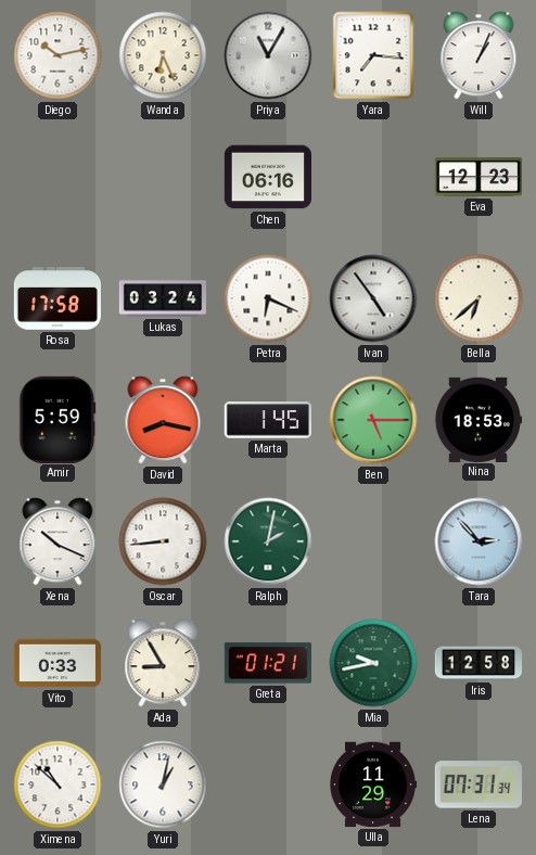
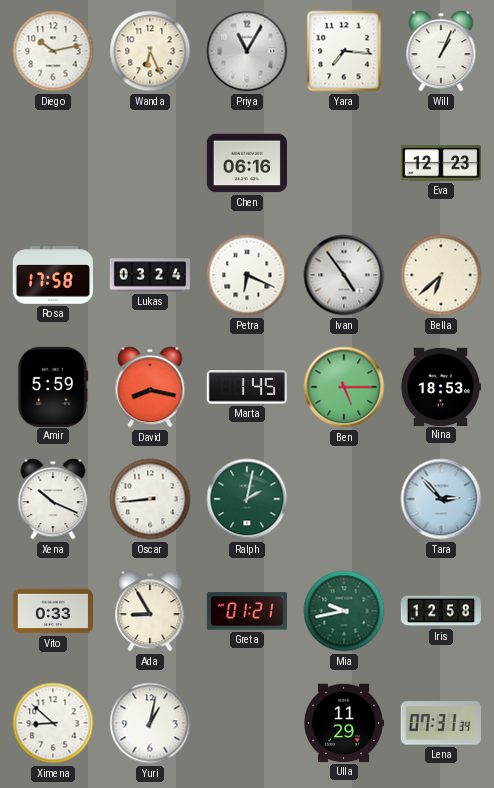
Ximena: 10:52 -> 8:52
